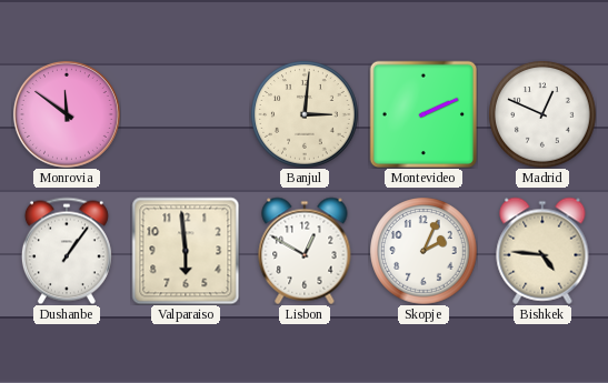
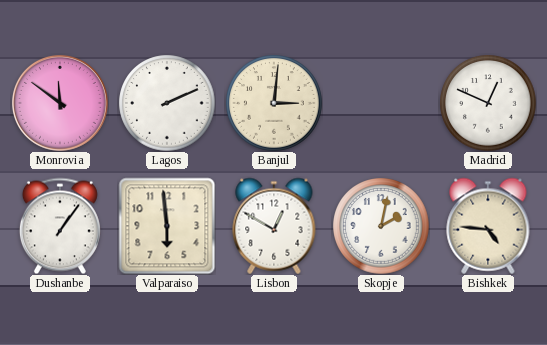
Lagos: none -> 2:11
Montevideo: 2:11 -> none
Skopje: 2:04 -> 2:02
